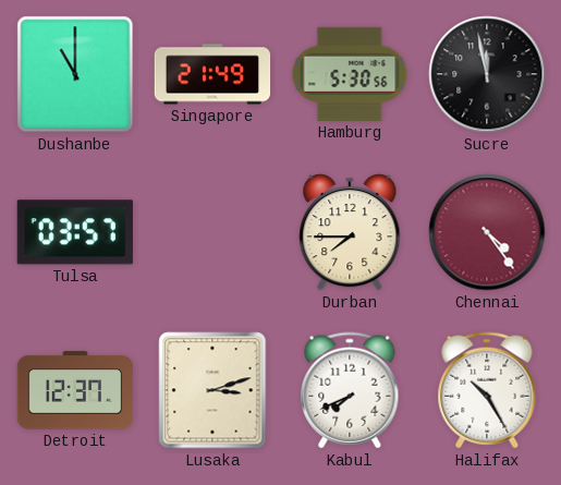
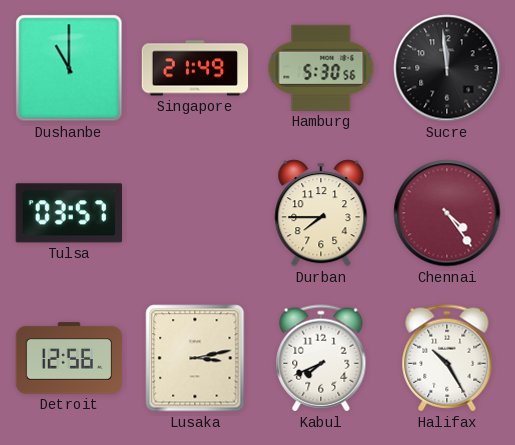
Sucre: 11:58 -> 11:59
Detroit: 12:37 -> 12:56
Lusaka: 3:12 -> 3:13
